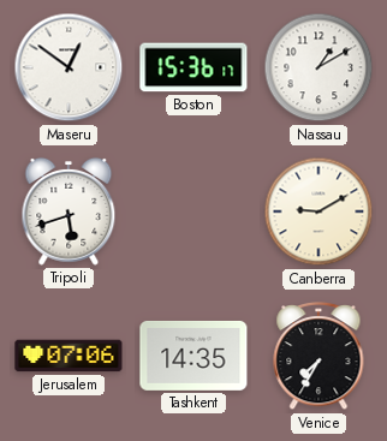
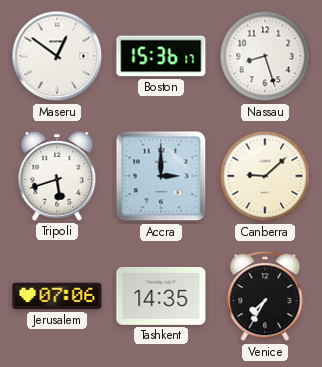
Nassau: 1:10 -> 8:27
Accra: none -> 3:00
Canberra: 9:10 -> 9:08
